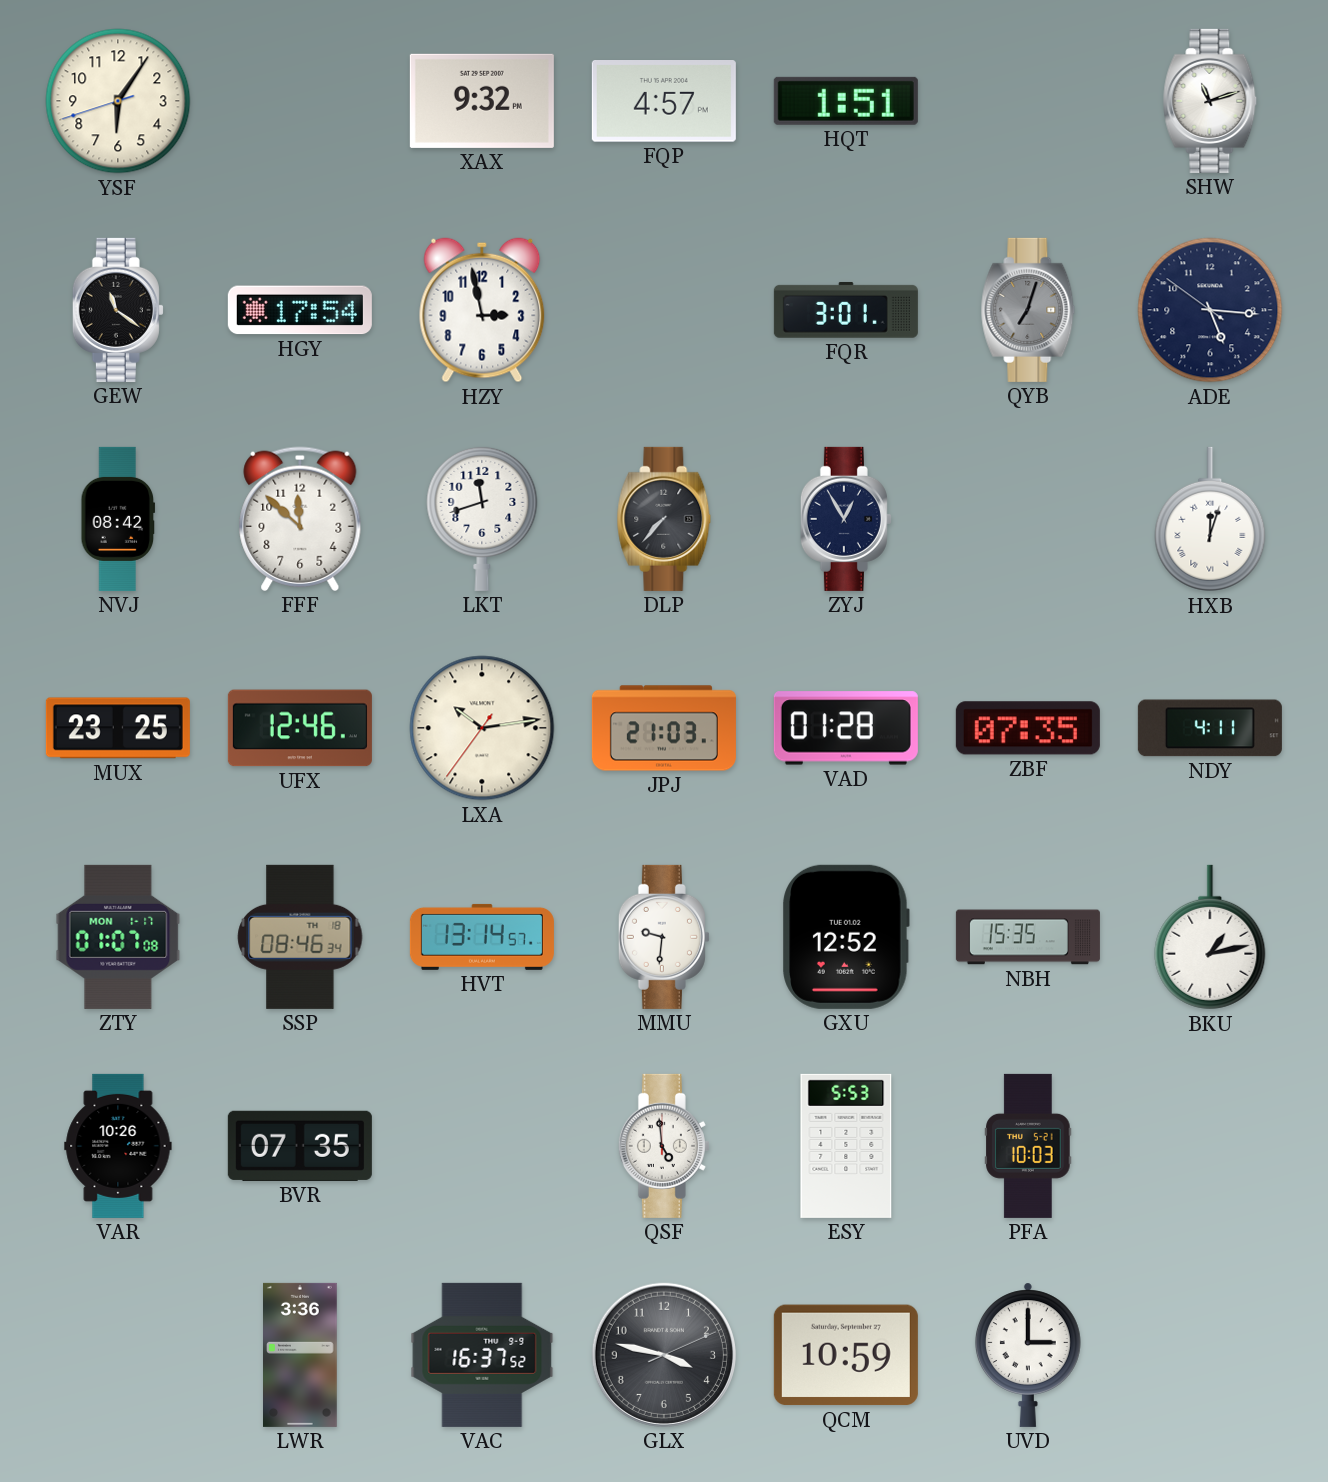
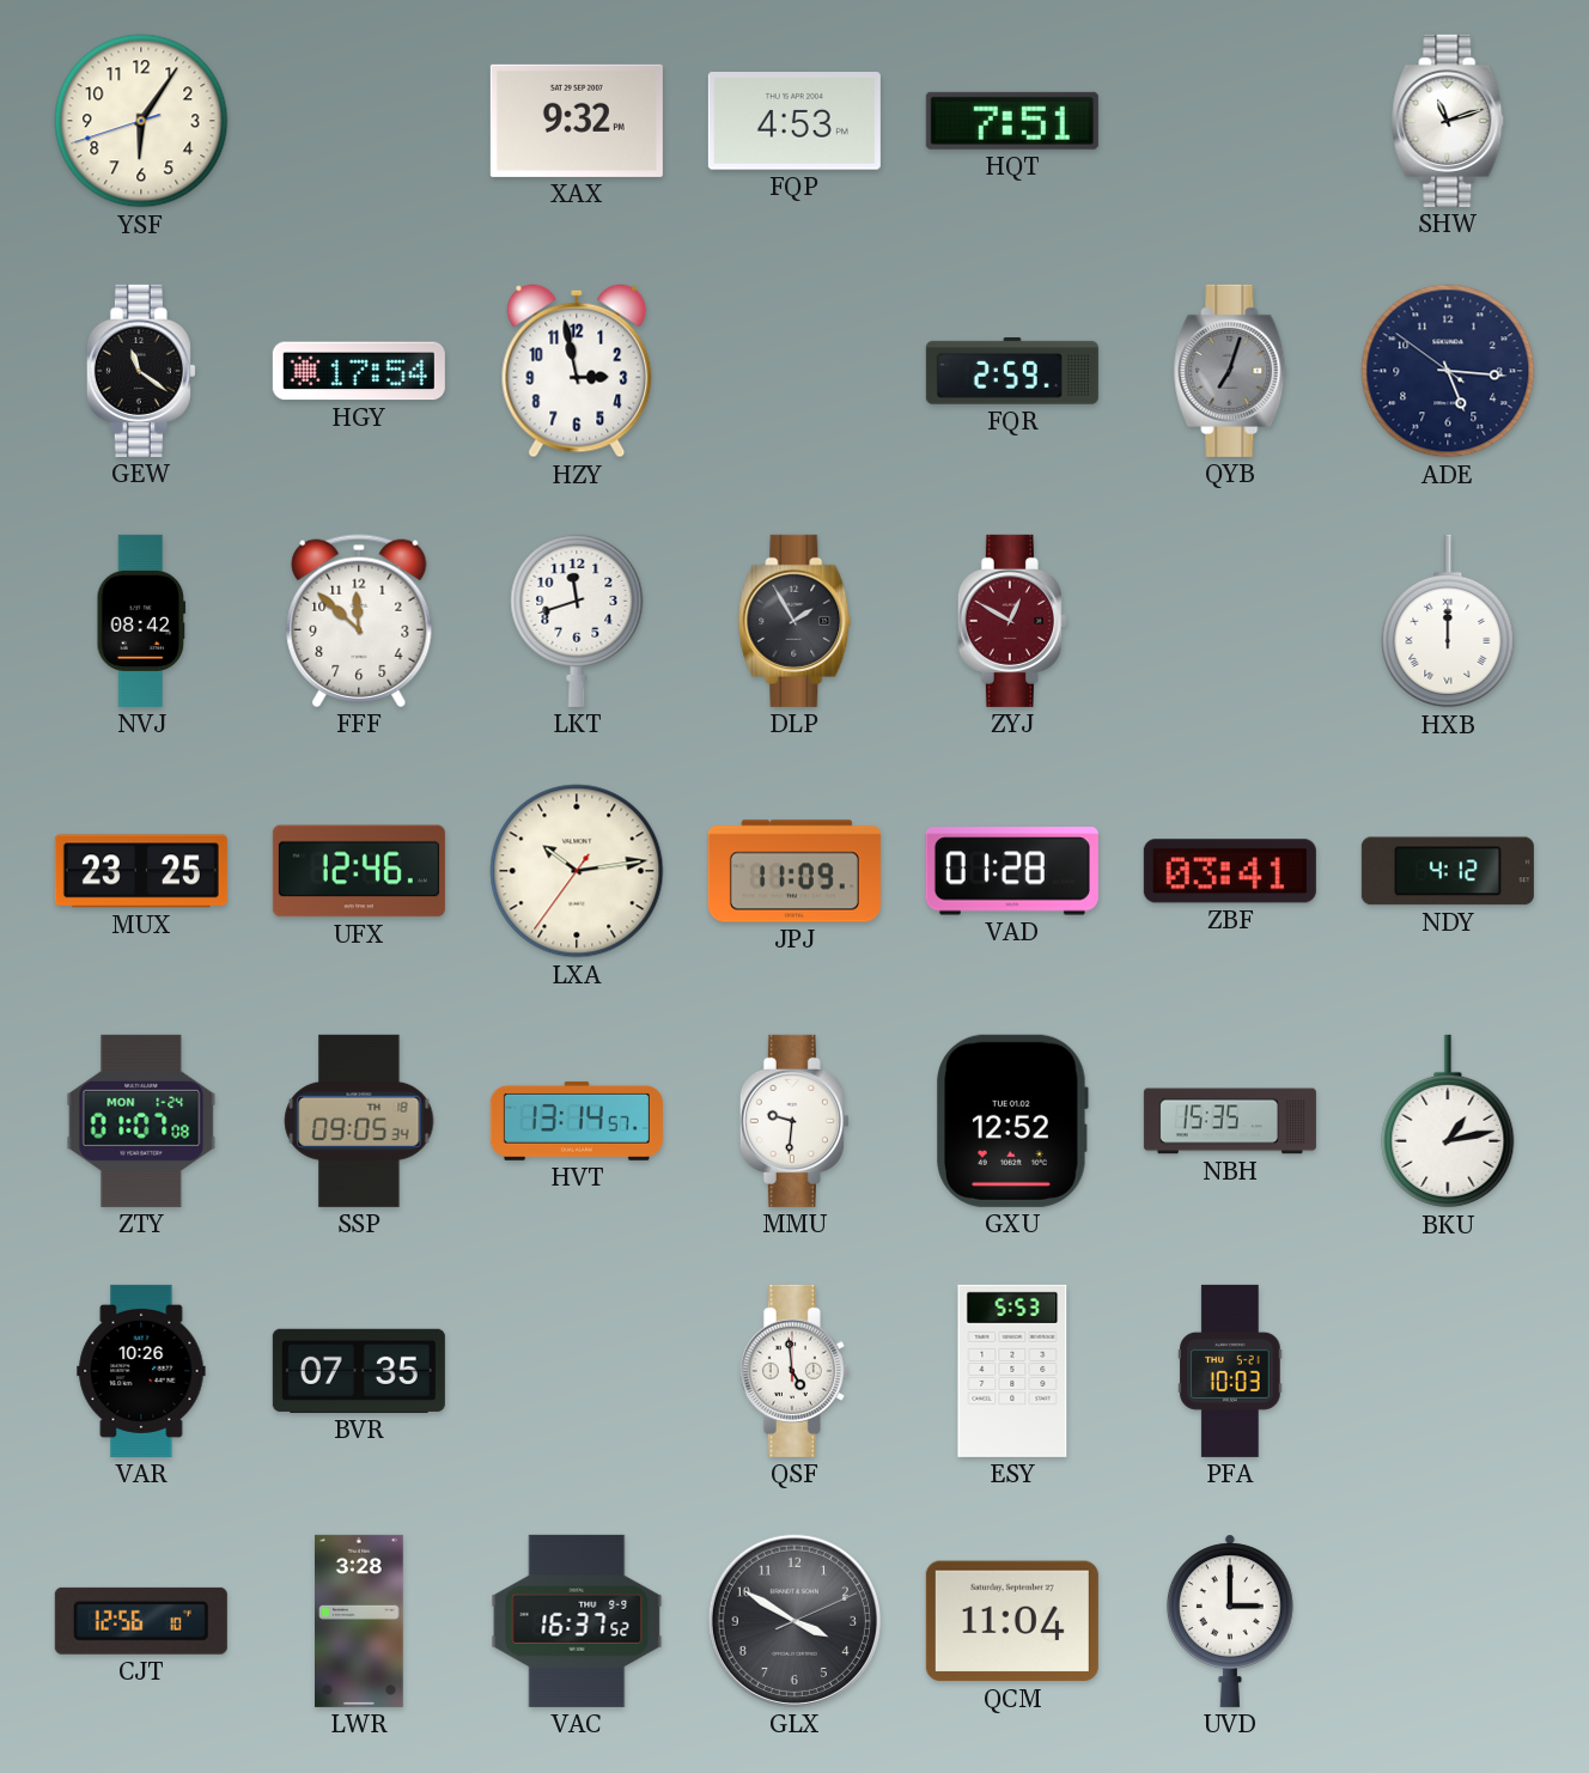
FQP: 4:57 -> 4:53
HQT: 1:51 -> 7:51
FQR: 3:01 -> 2:59
DLP: 7:37 -> 1:55
ZYJ: 12:55 -> 12:50
ZYJ dial: navy -> burgundy
HXB: 12:03 -> 12:00
JPJ: 21:03 -> 11:09
ZBF: 07:35 -> 03:41
NDY: 4:11 -> 4:12
ZTY date: MON 1-17 -> MON 1-24
SSP: 08:46 -> 09:05
CJT: none -> 12:56
LWR: 3:36 -> 3:28
GLX: 3:47 -> 3:50
QCM: 10:59 -> 11:04
